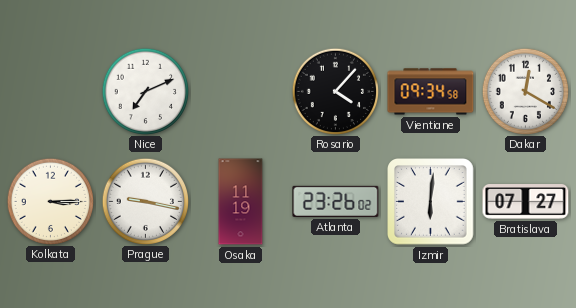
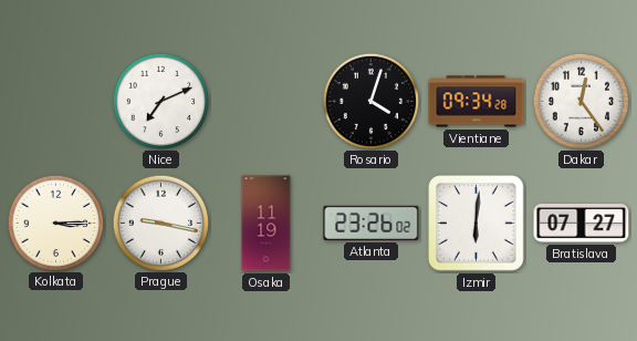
Rosario: 4:07 -> 4:03
Vientiane: 09:34:58 -> 09:34:28
Dakar: 12:20 -> 12:24
